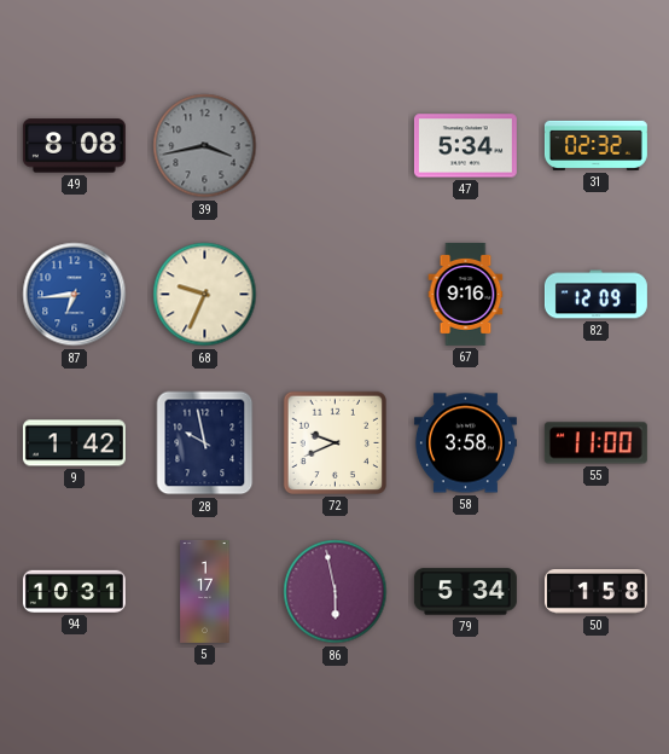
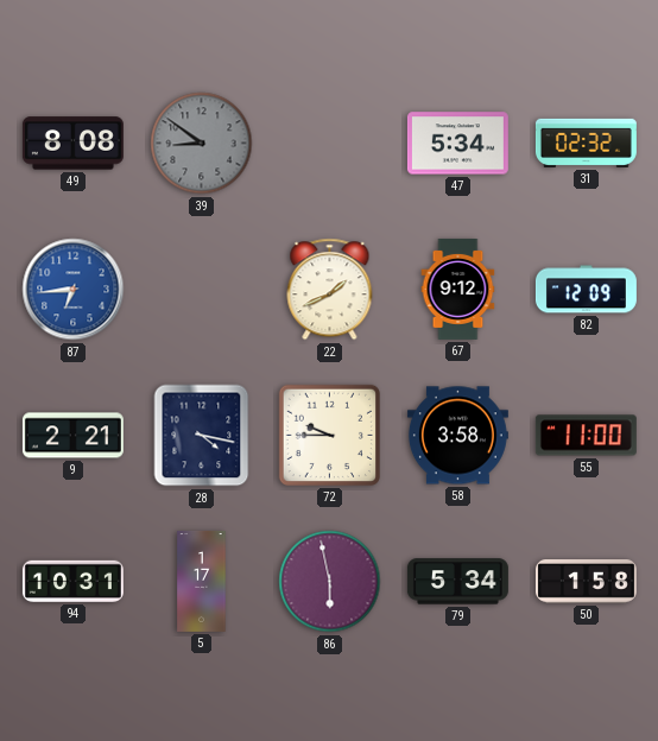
39: 3:43 -> 8:51
68: 9:34 -> none
22: none -> 1:41
67: 9:16 -> 9:12
9: 1:42 -> 2:21
28: 9:58 -> 4:17
72: 9:41 -> 9:45
